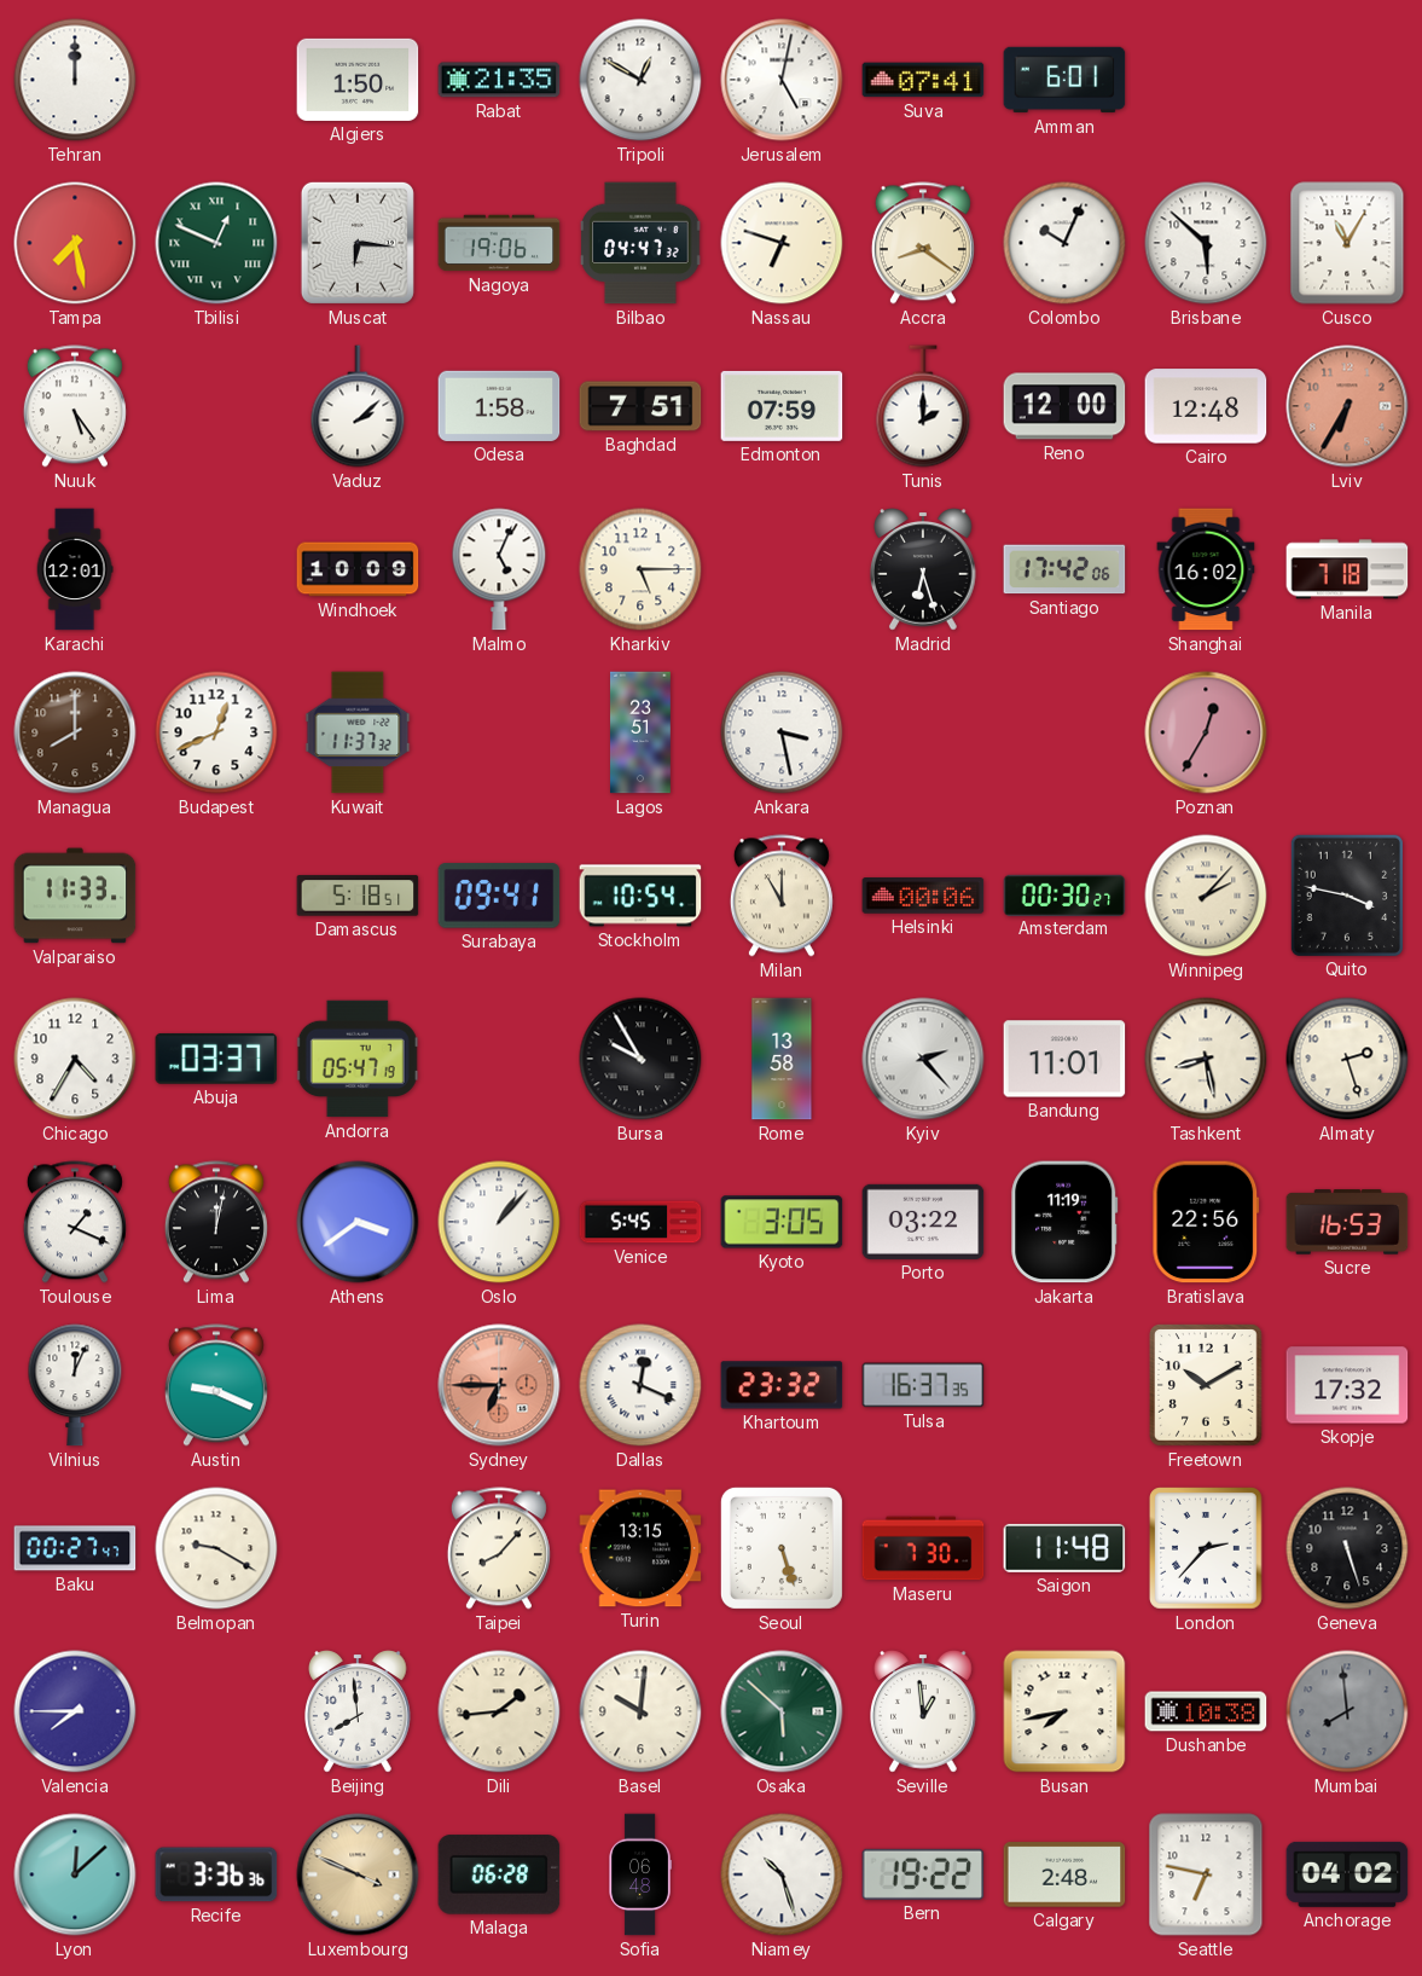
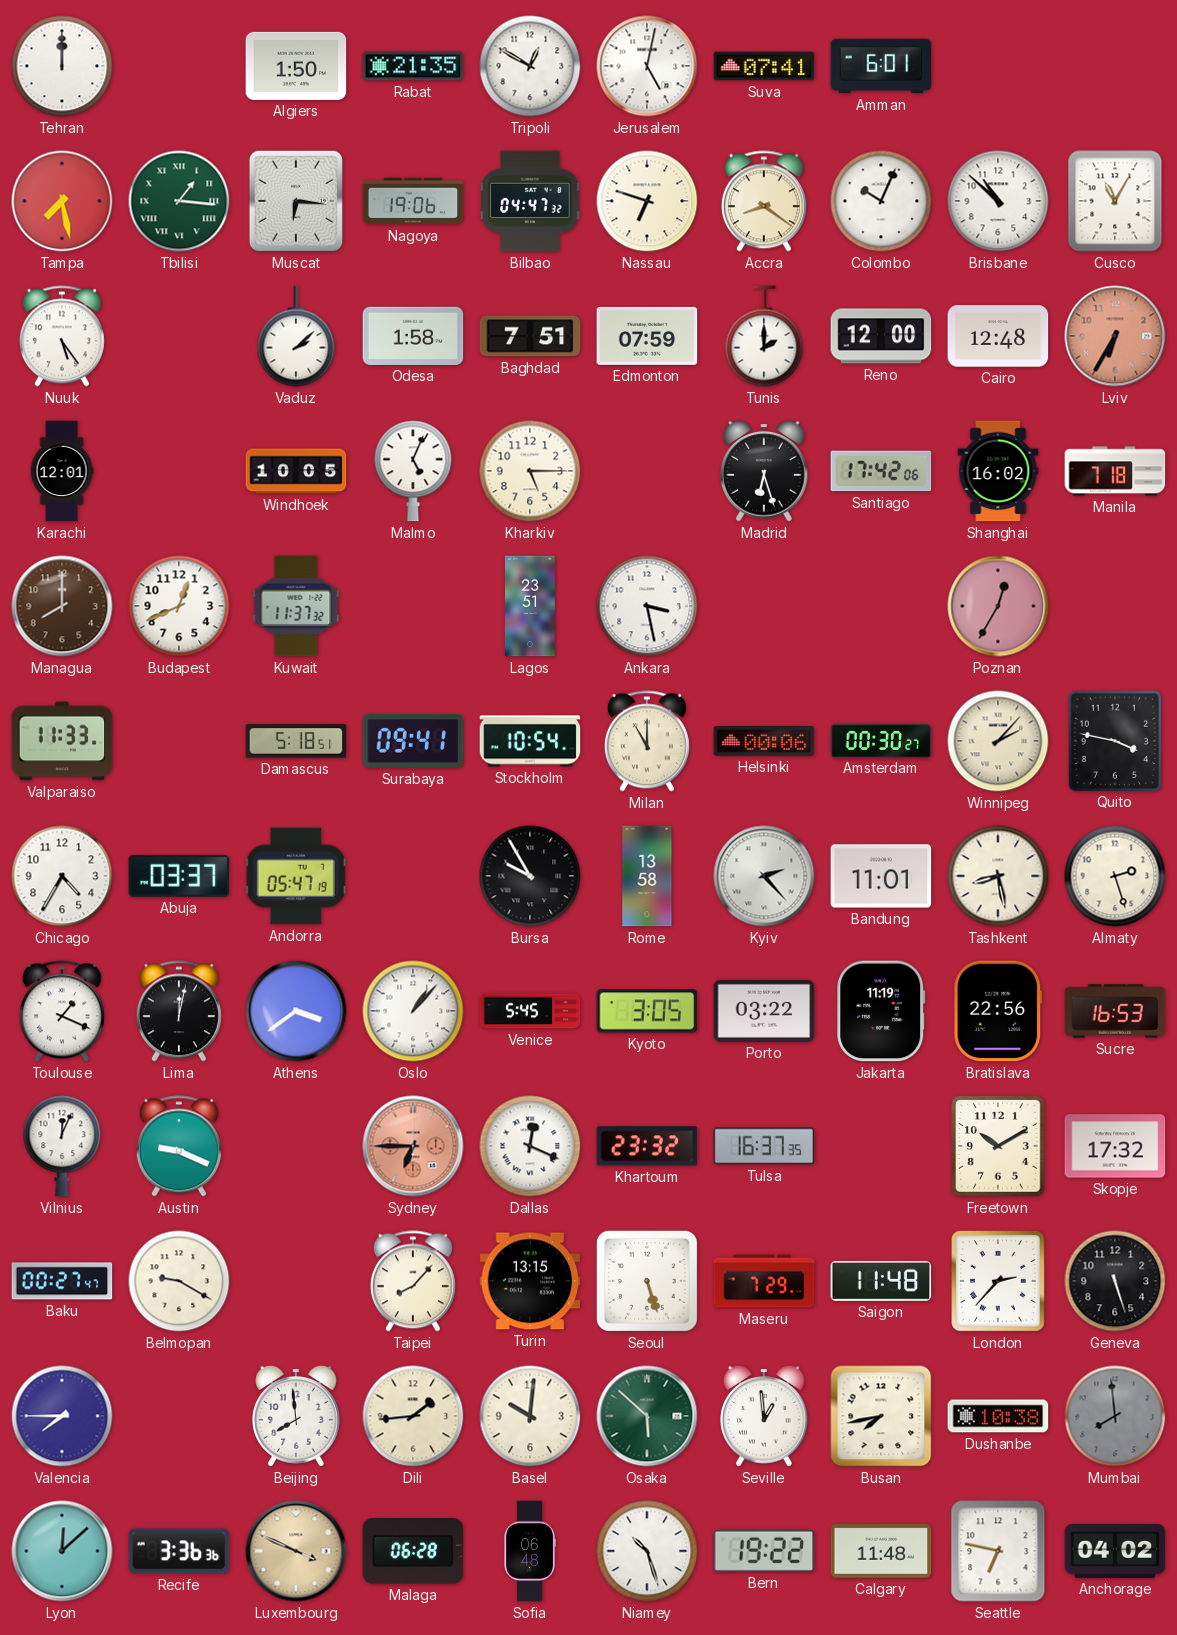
Tbilisi: 12:49 -> 1:16
Brisbane: 5:52 -> 10:52
Windhoek: 10:09 -> 10:05
Maseru: 7:30 -> 7:29
Calgary: 2:48 -> 11:48
